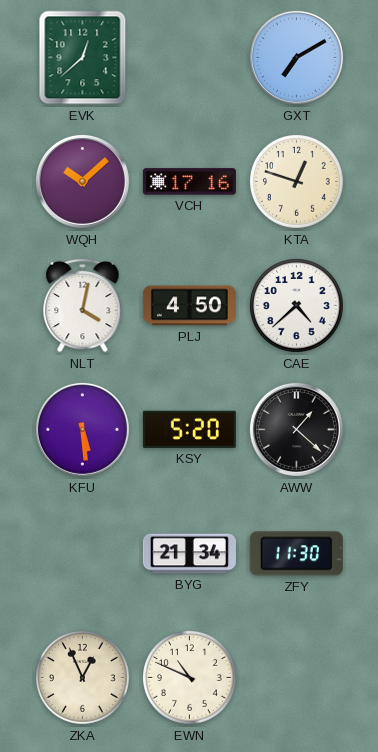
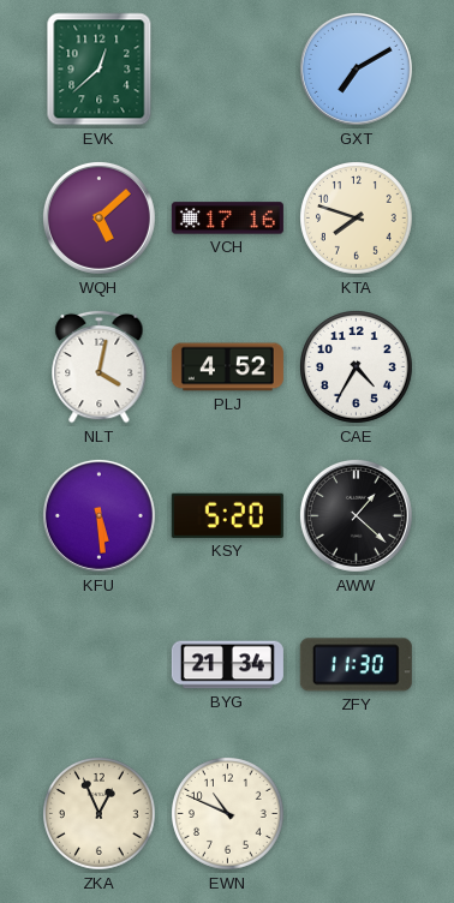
WQH: 10:08 -> 5:08
KTA: 12:48 -> 7:48
PLJ: 4:50 -> 4:52
CAE: 4:38 -> 4:35
